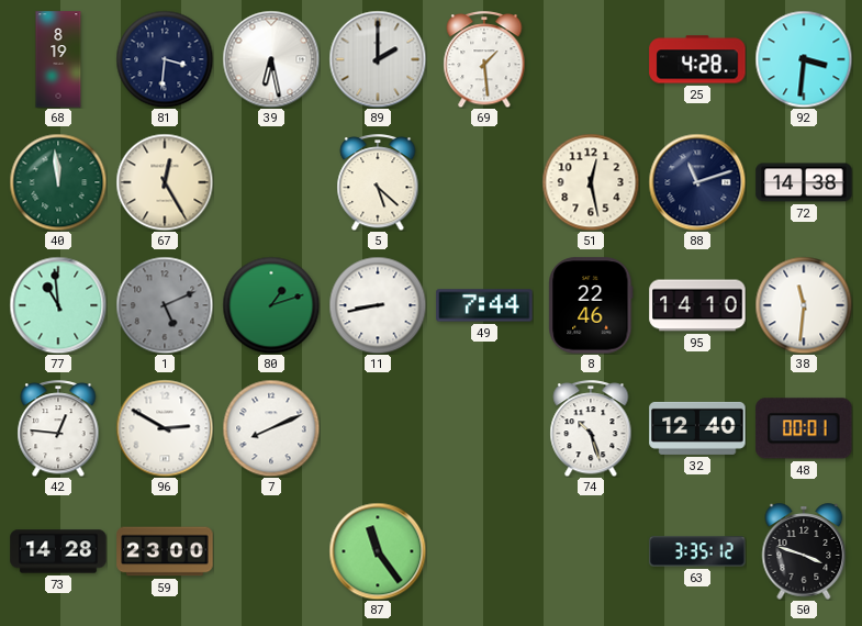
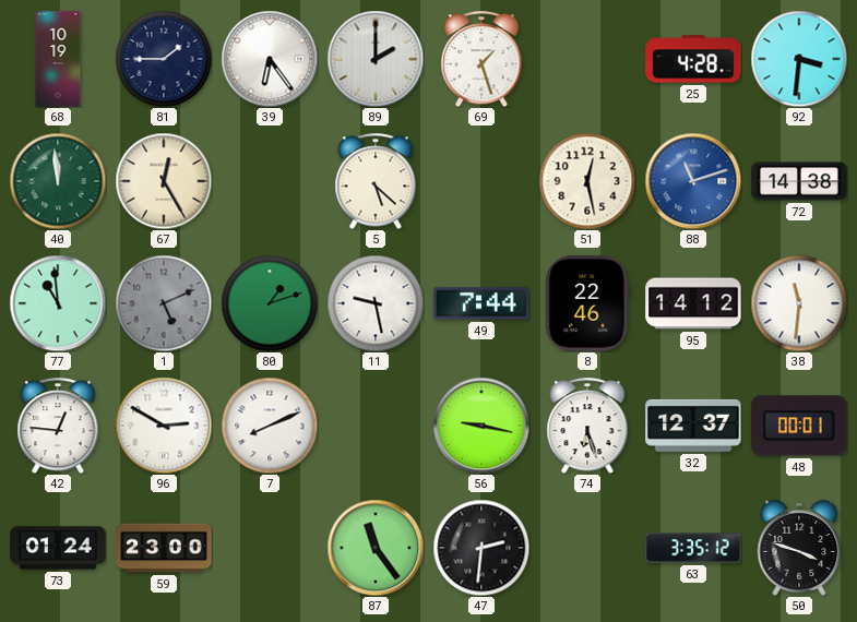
68: 8:19 -> 10:19
81: 3:31 -> 1:45
39: 6:28 -> 6:24
69: 1:29 -> 1:27
88 dial: navy -> blue
11: 8:43 -> 9:28
95: 14:10 -> 14:12
56: none -> 9:17
74: 10:27 -> 6:27
32: 12:40 -> 12:37
73: 14:28 -> 01:24
47: none -> 2:31
